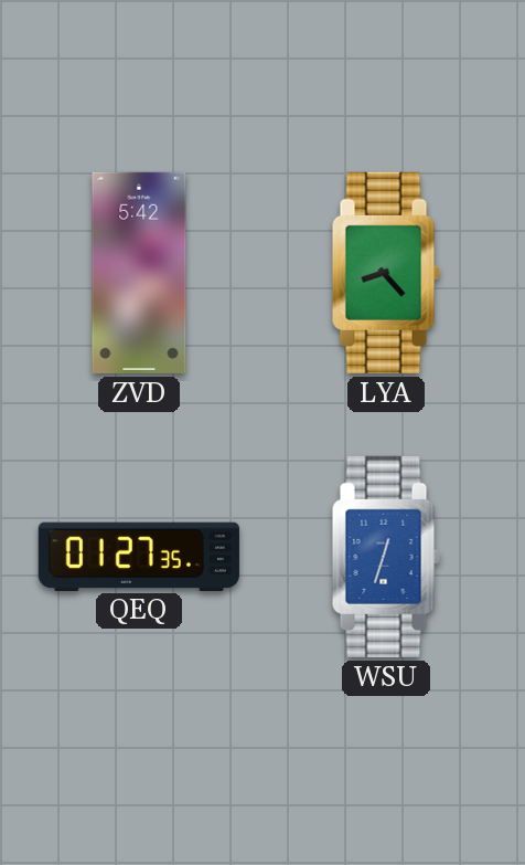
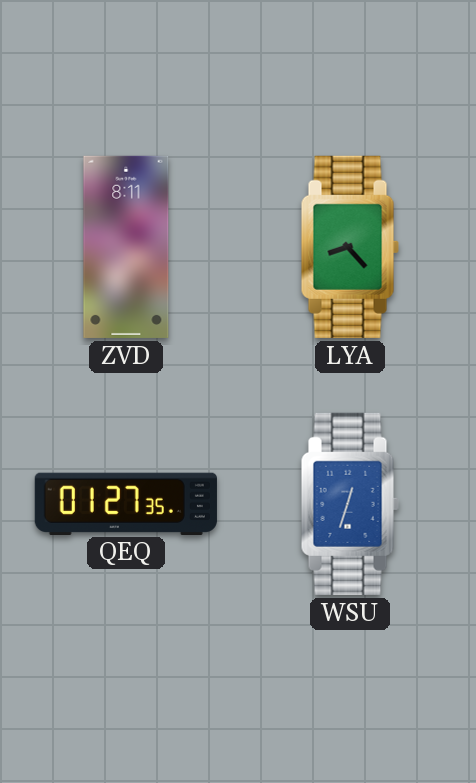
ZVD: 5:42 -> 8:11
